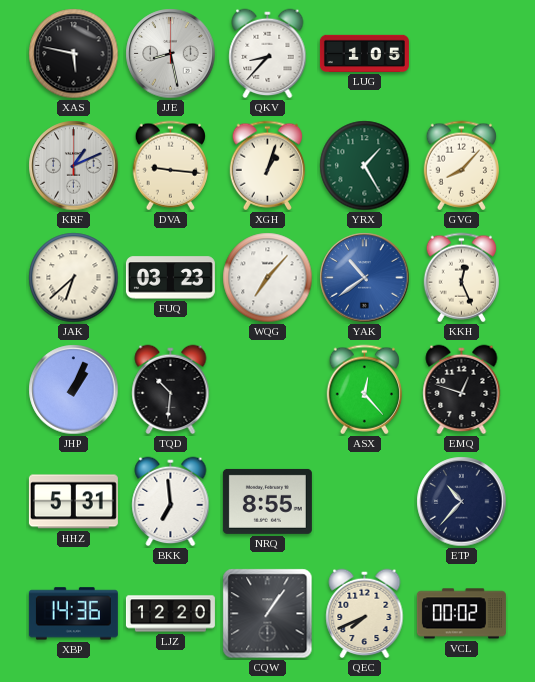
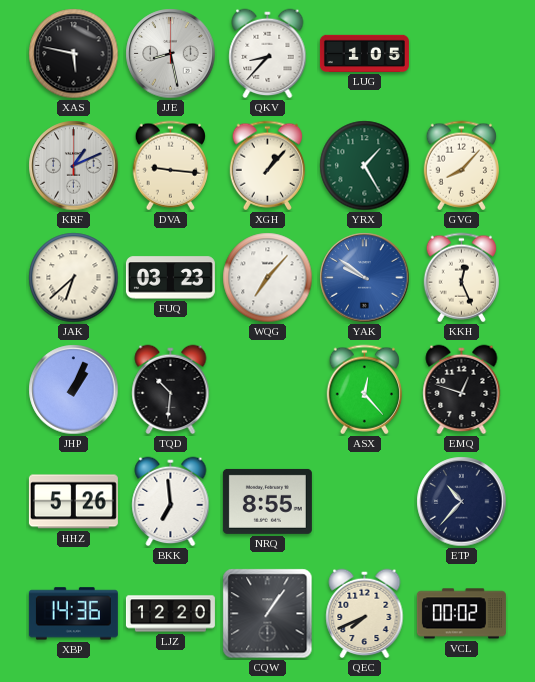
XGH: 1:03 -> 1:07
YAK: 10:39 -> 9:51
HHZ: 5:31 -> 5:26
